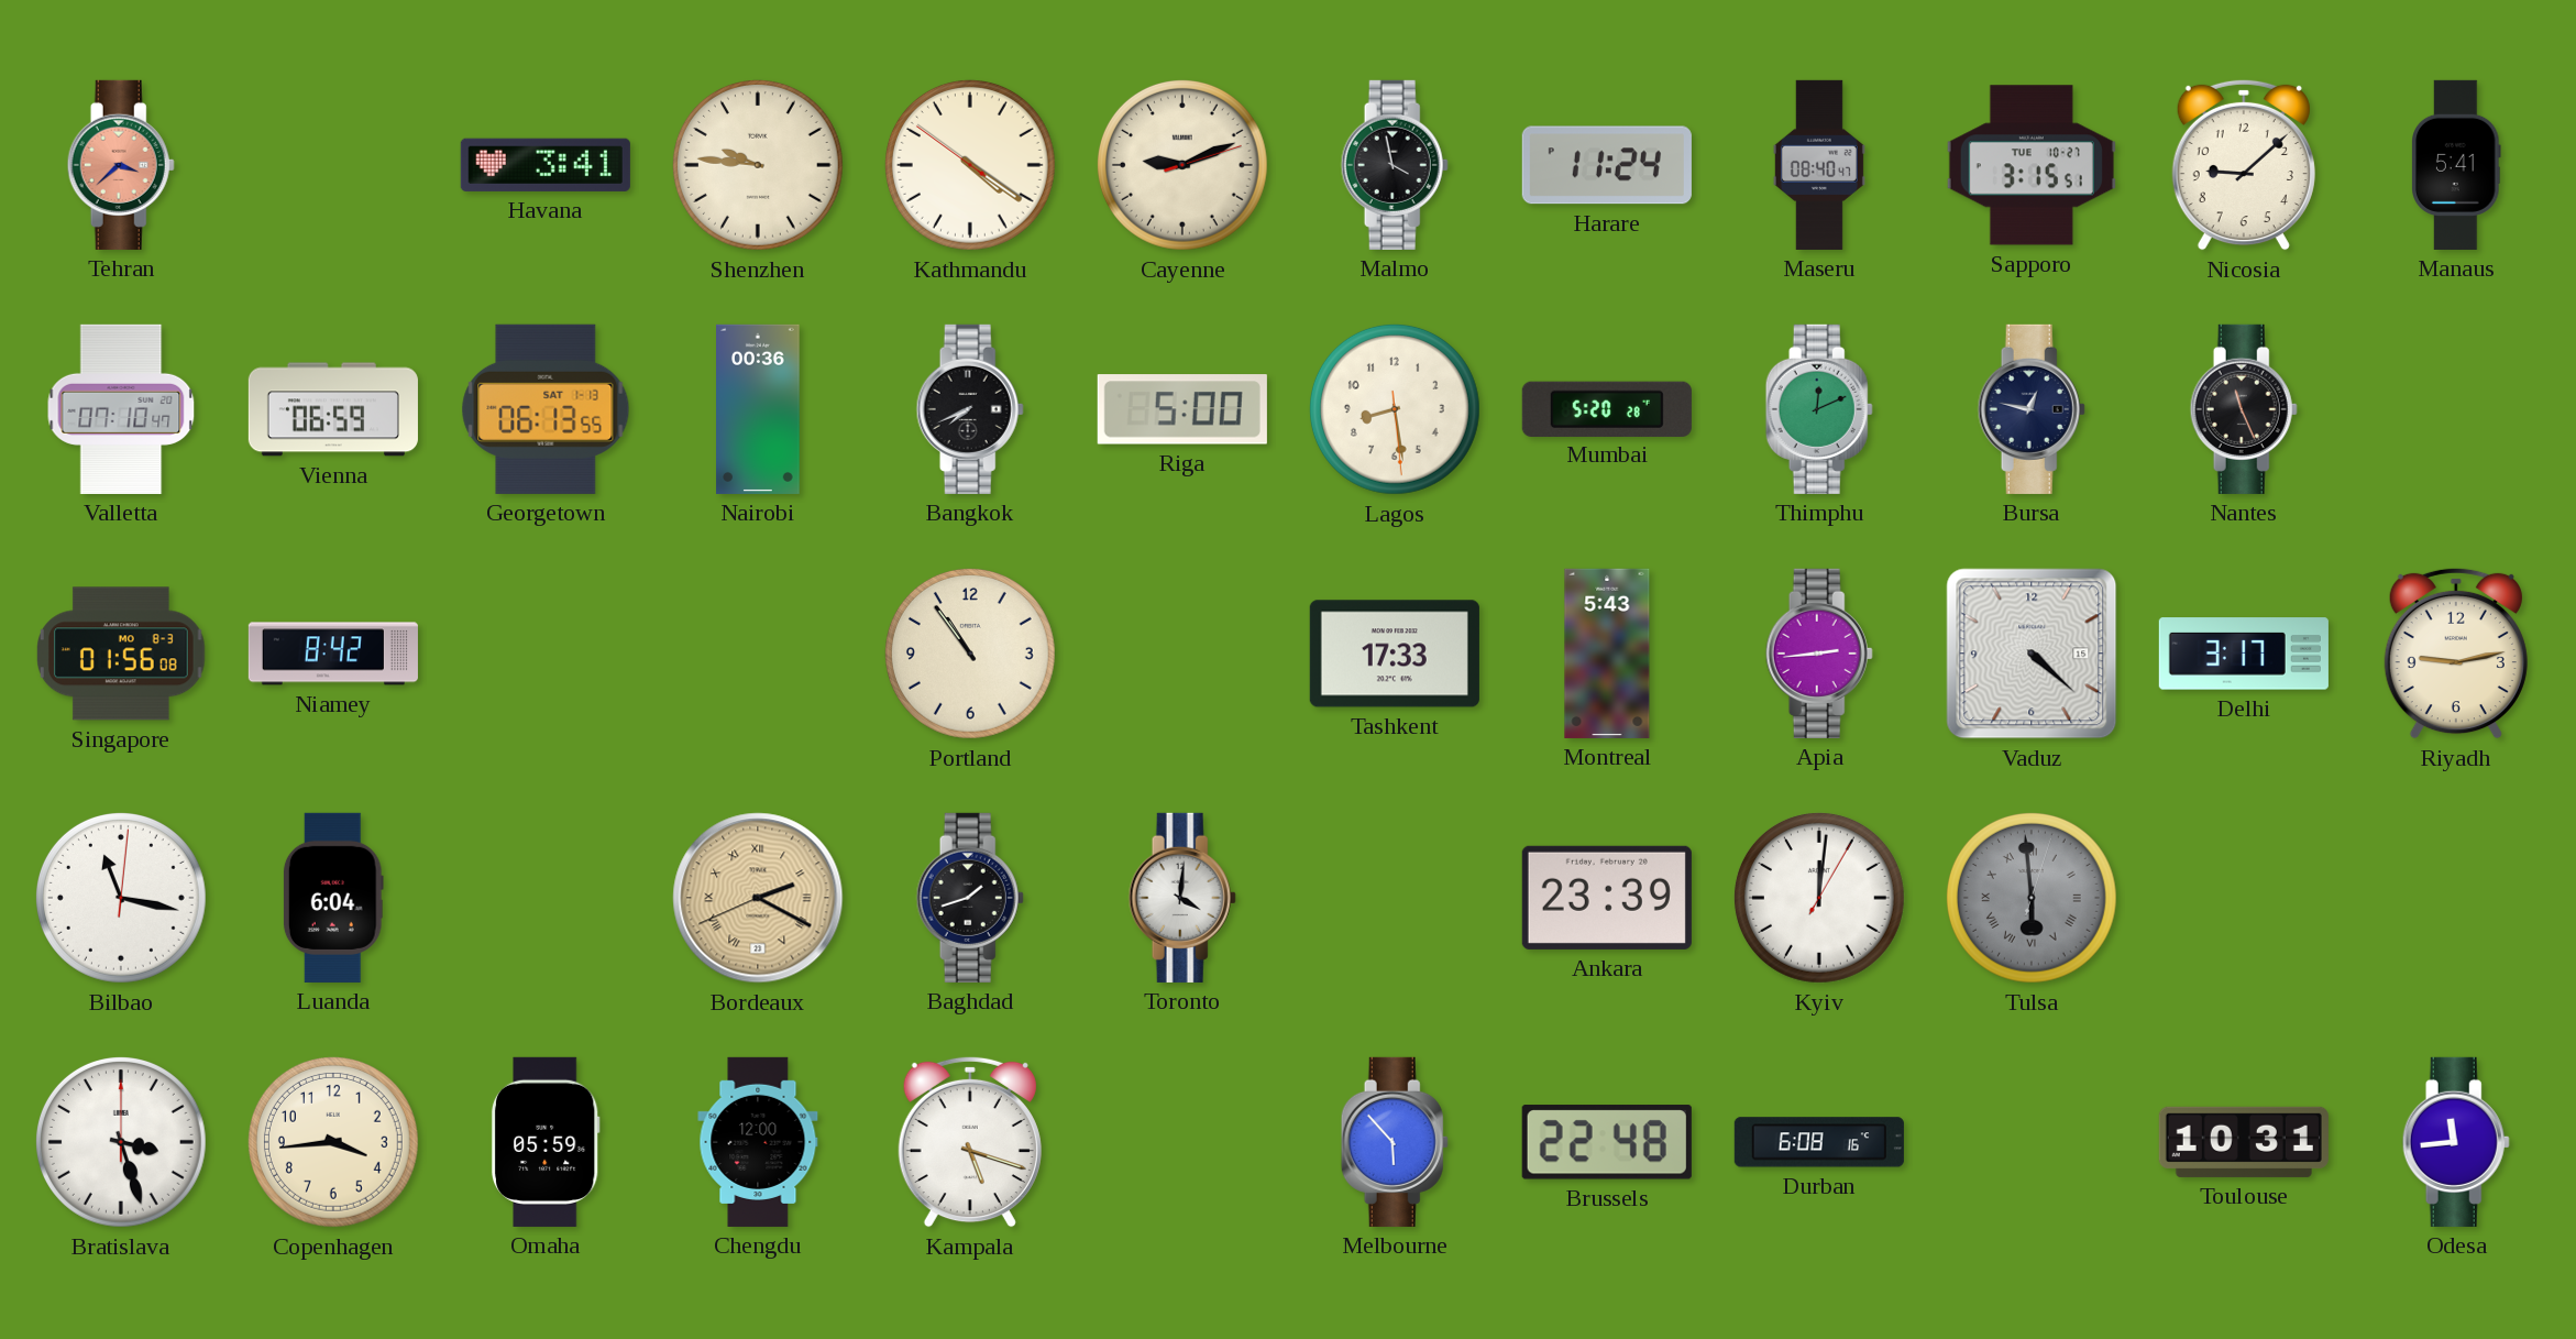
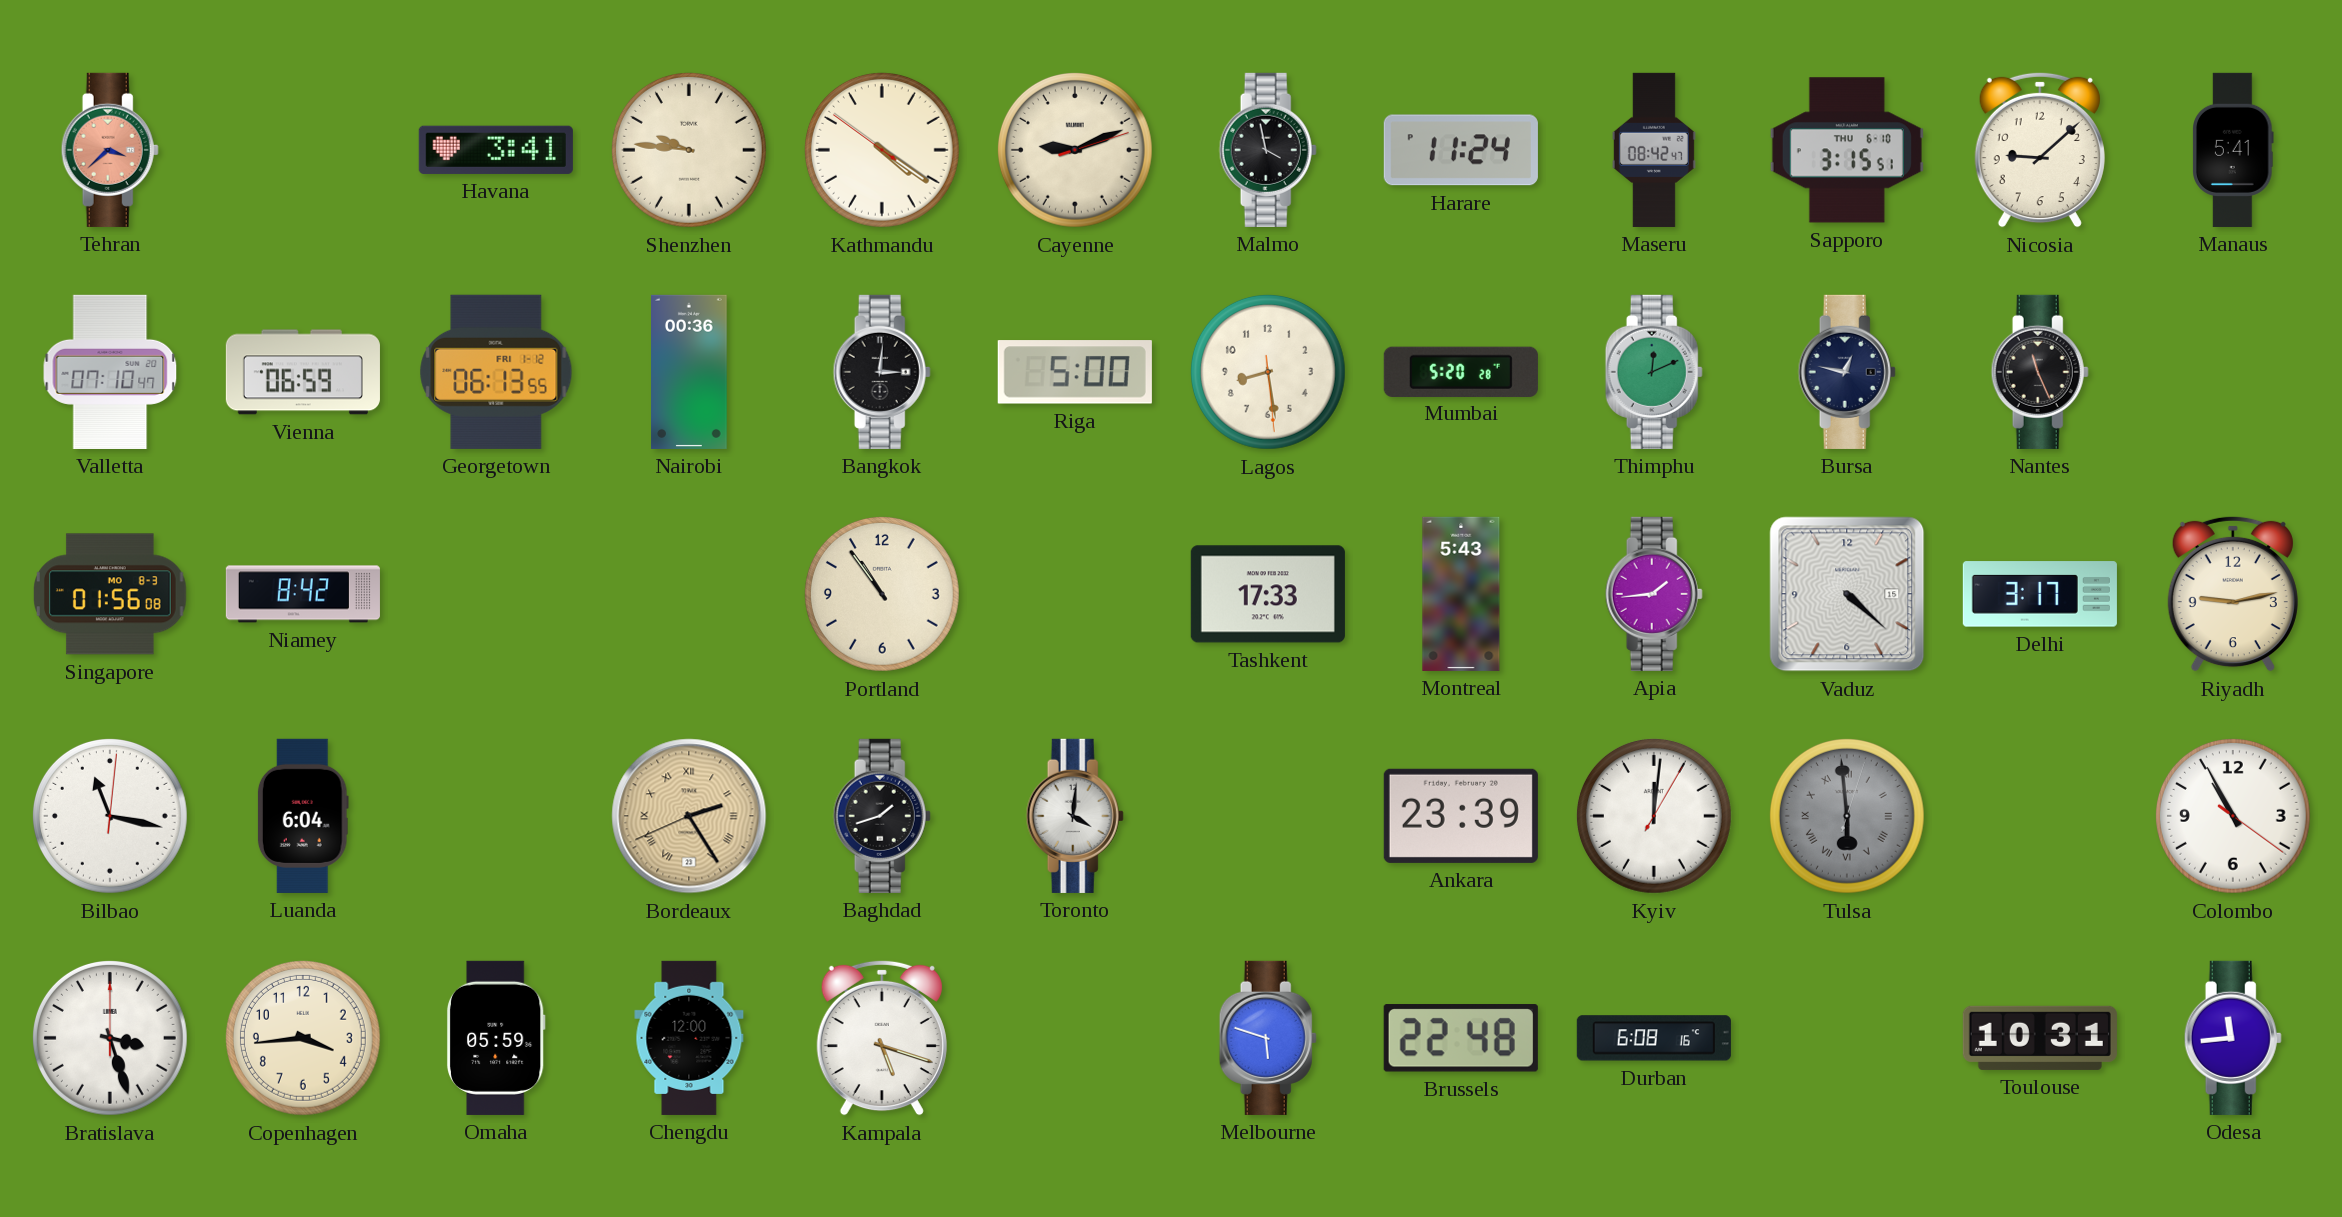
Maseru: 08:40 -> 08:42
Sapporo date: TUE 10-27 -> THU 6-10
Georgetown date: SAT 1-13 -> FRI 1-12
Bangkok: 7:41 -> 3:01
Apia: 2:44 -> 1:44
Bordeaux: 2:19 -> 2:24
Colombo: none -> 10:55
Melbourne: 5:53 -> 5:48
